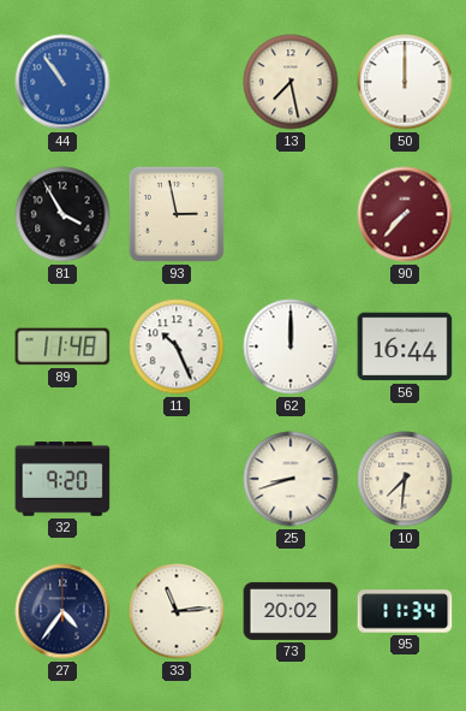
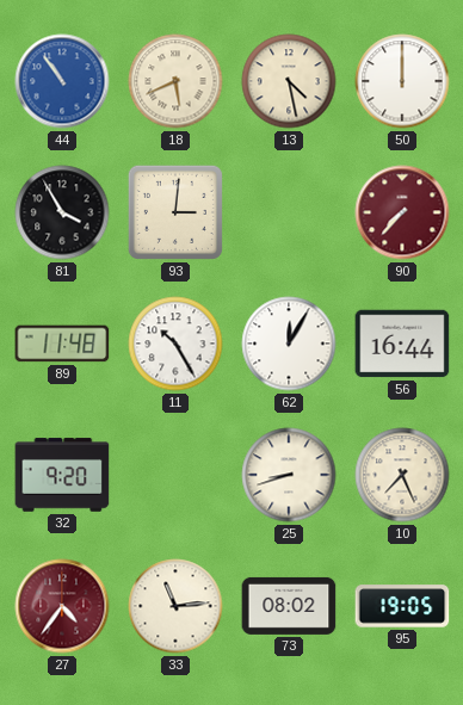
18: none -> 5:41
13: 7:28 -> 4:28
93: 2:58 -> 3:01
11: 10:26 -> 10:25
62: 12:00 -> 12:05
10: 7:31 -> 7:26
27 dial: navy -> burgundy
73: 20:02 -> 08:02
95: 11:34 -> 19:05
